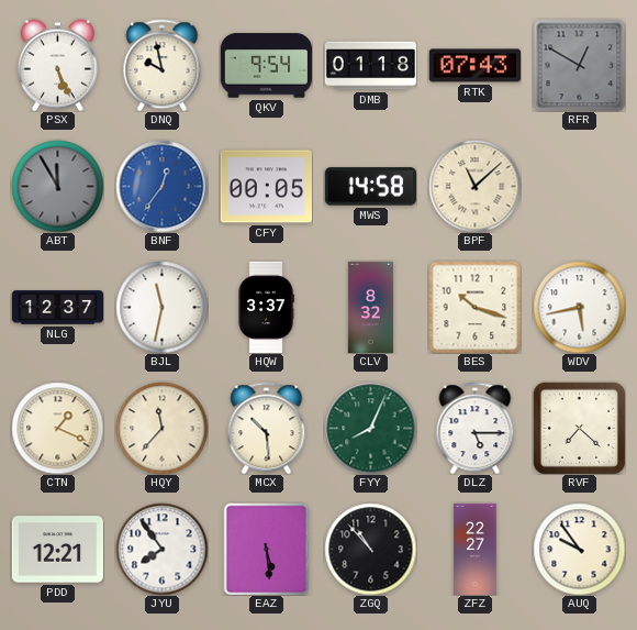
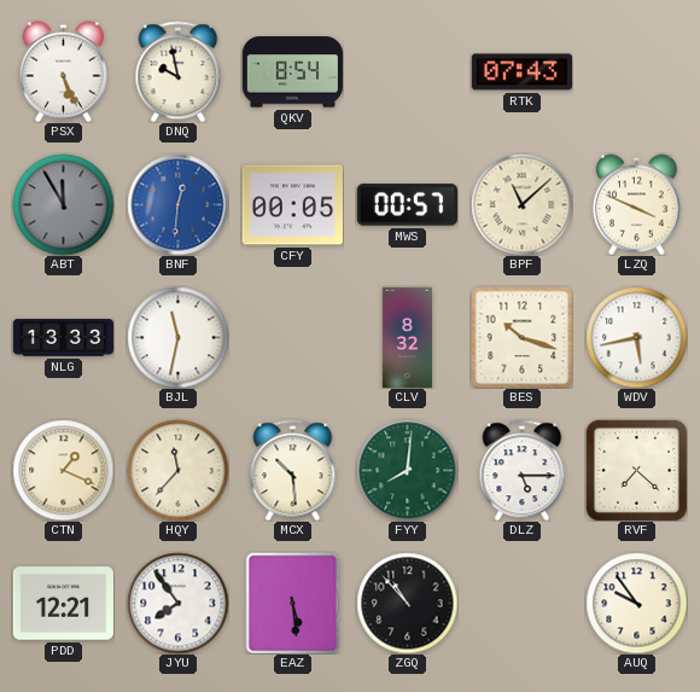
QKV: 9:54 -> 8:54
DMB: 01:18 -> none
RFR: 12:50 -> none
BNF: 12:36 -> 12:31
MWS: 14:58 -> 00:57
LZQ: none -> 3:49
NLG: 12:37 -> 13:33
HQW: 3:37 -> none
FYY: 8:04 -> 8:01
ZFZ: 22:27 -> none
